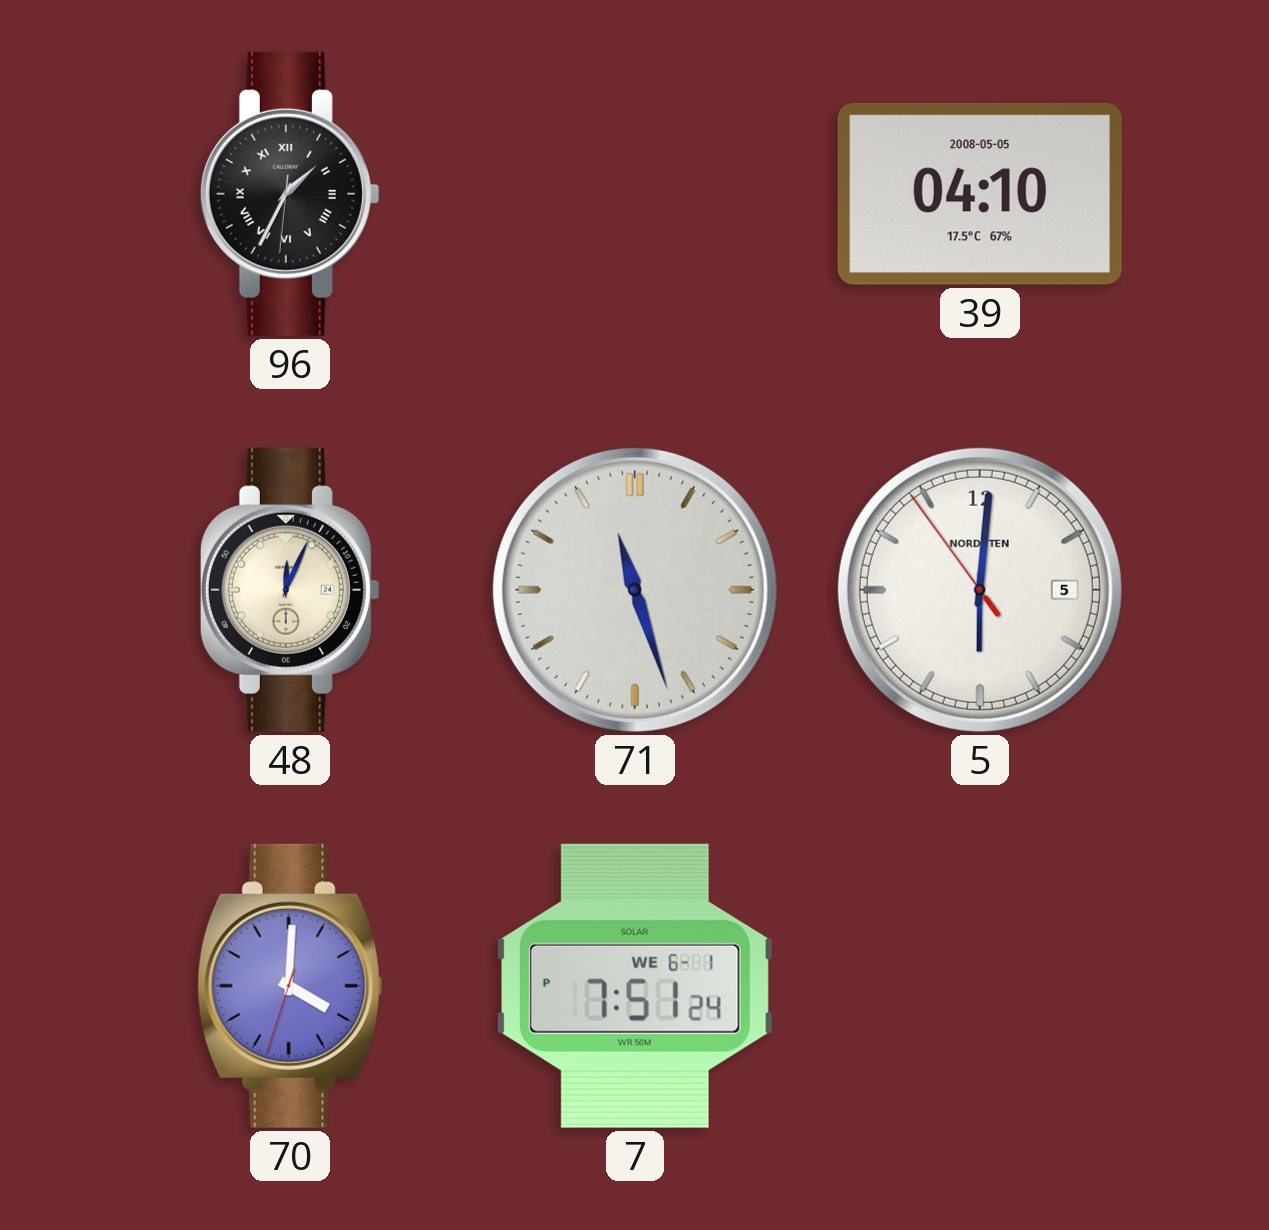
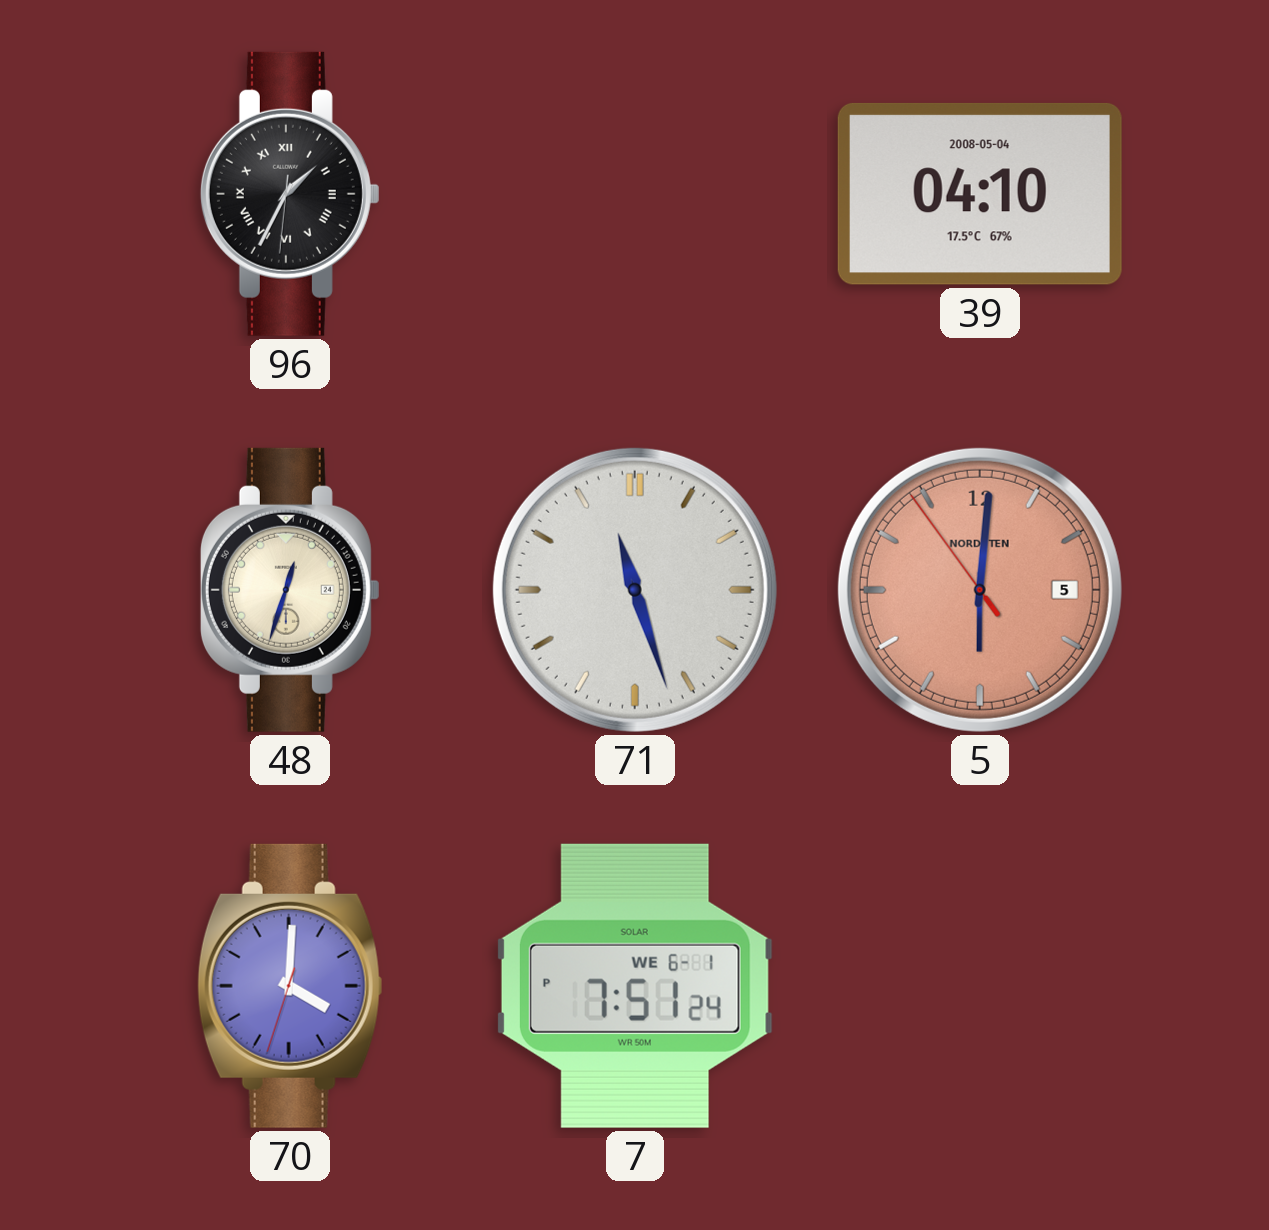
39 date: 2008-05-05 -> 2008-05-04
48: 12:04 -> 12:33
5 dial: white -> salmon
